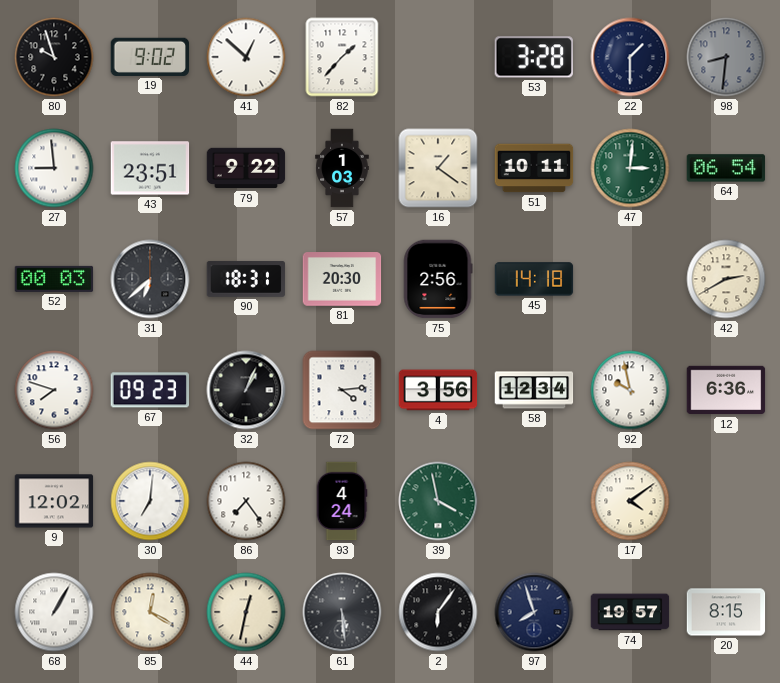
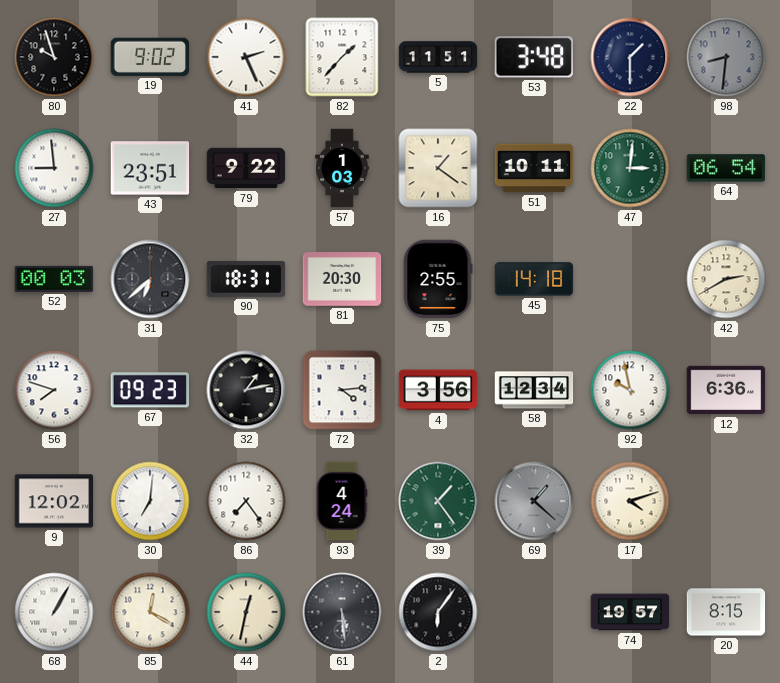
41: 12:52 -> 2:26
5: none -> 11:51
53: 3:28 -> 3:48
75: 2:56 -> 2:55
32: 1:04 -> 1:13
39: 3:58 -> 1:24
69: none -> 1:22
17: 4:09 -> 4:12
97: 7:57 -> none
